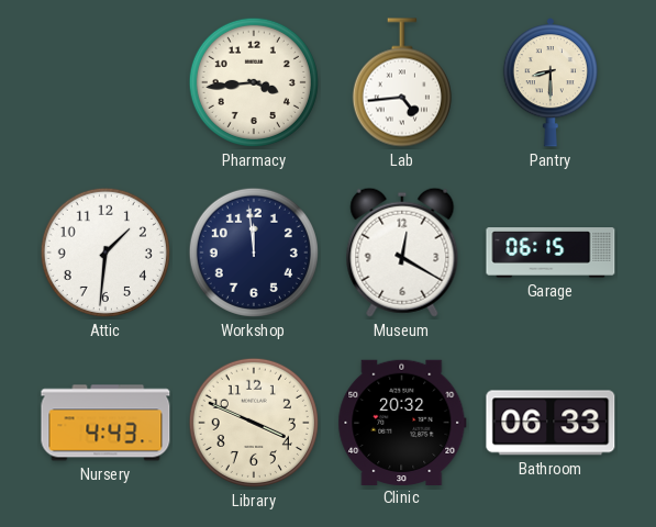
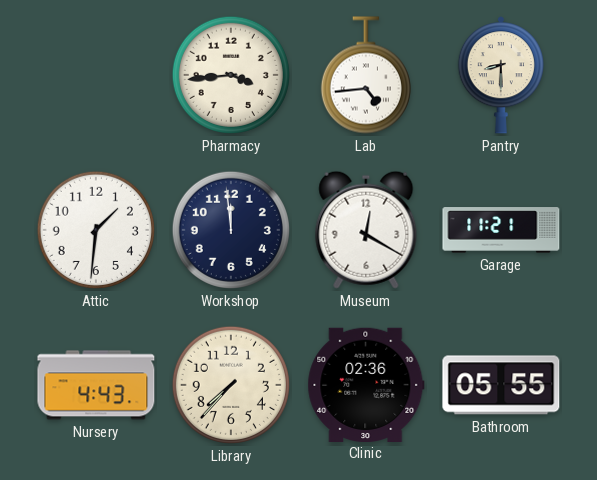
Garage: 06:15 -> 11:21
Library: 3:49 -> 7:37
Clinic: 20:32 -> 02:36
Bathroom: 06:33 -> 05:55
